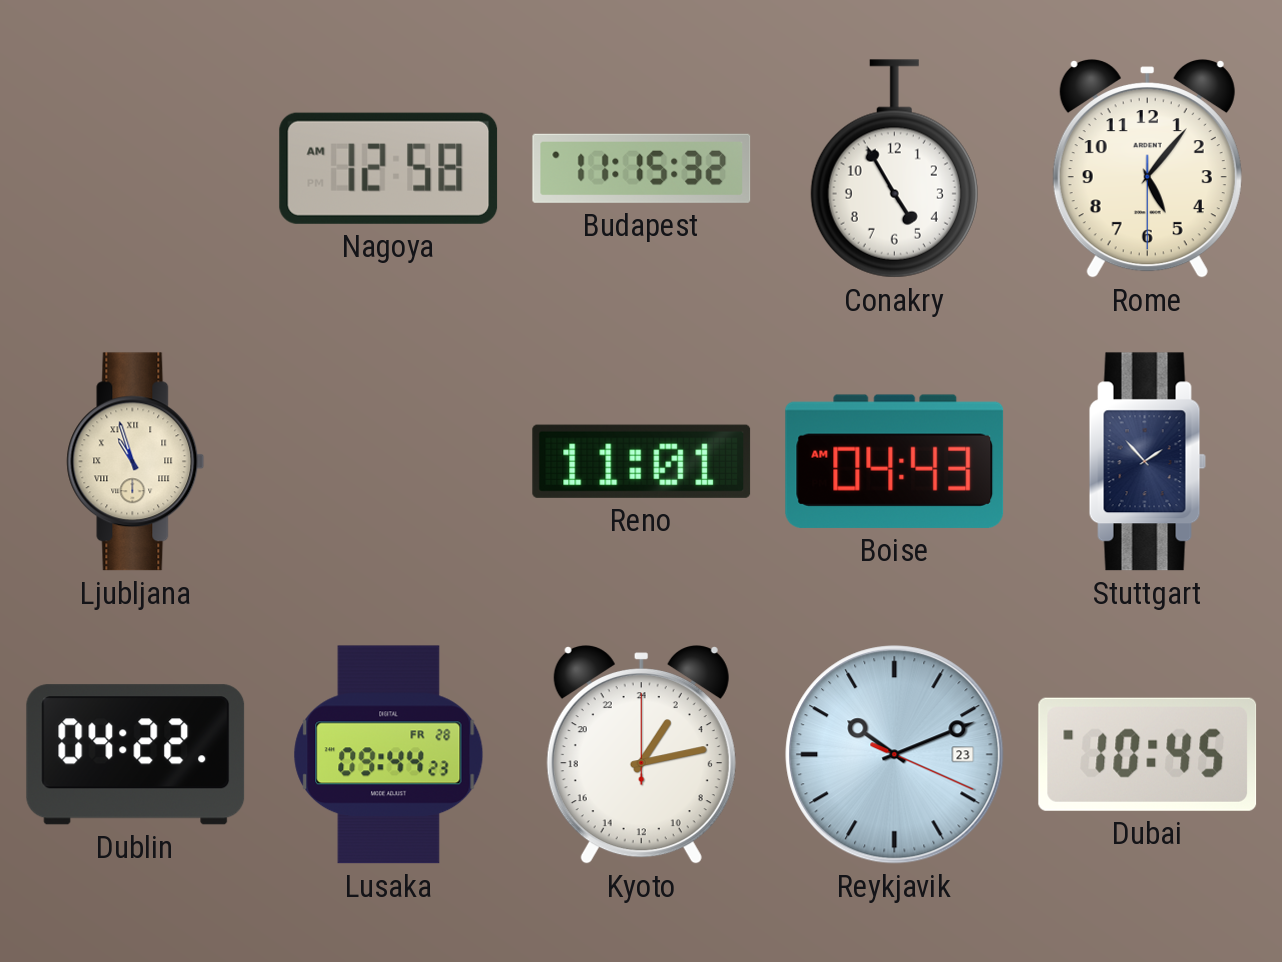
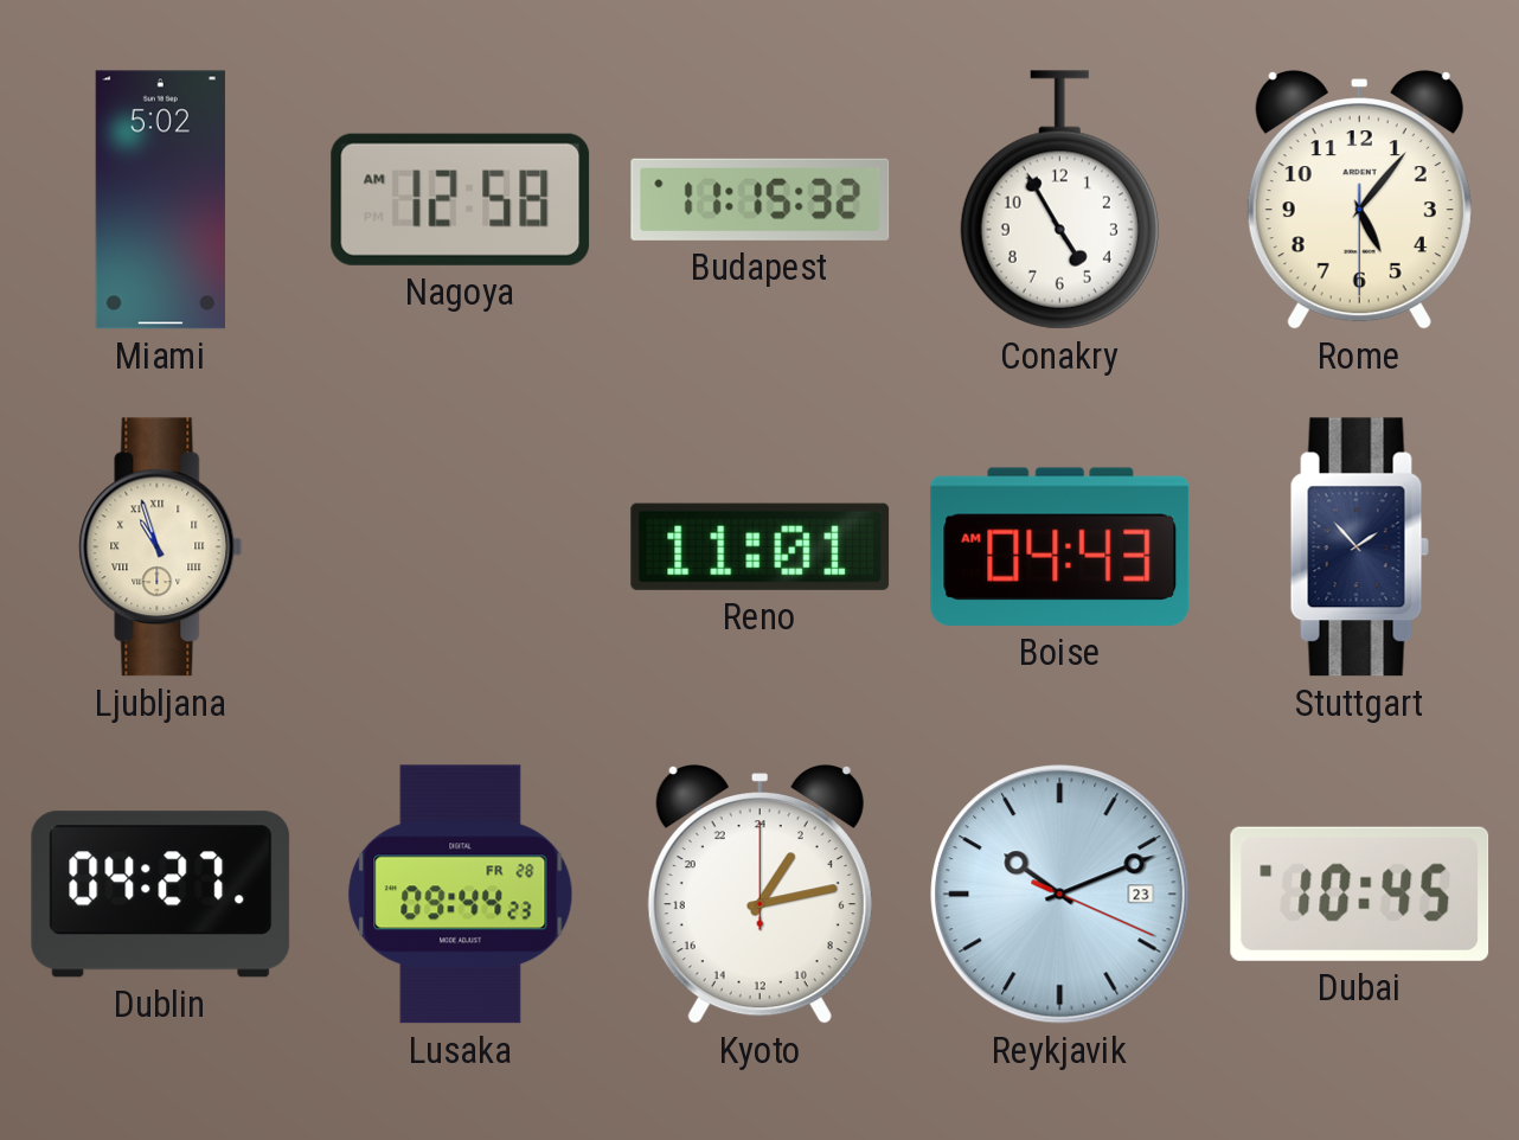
Miami: none -> 5:02
Dublin: 04:22 -> 04:27
